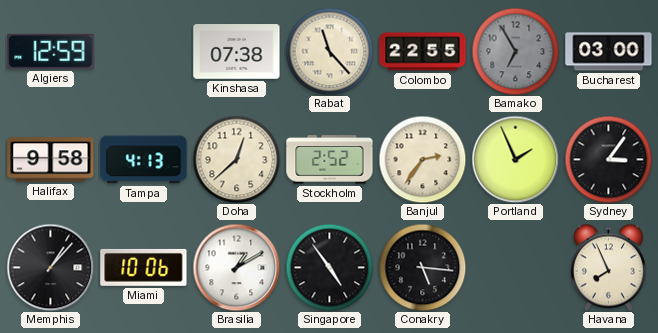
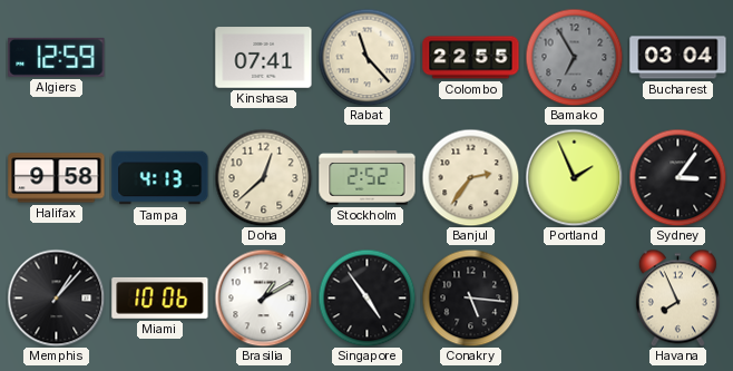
Kinshasa: 07:38 -> 07:41
Bucharest: 03:00 -> 03:04
